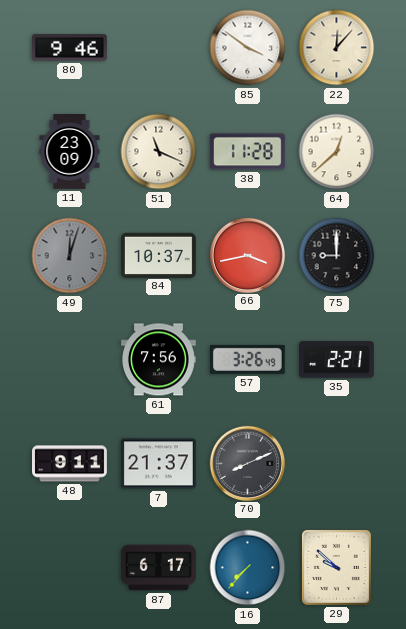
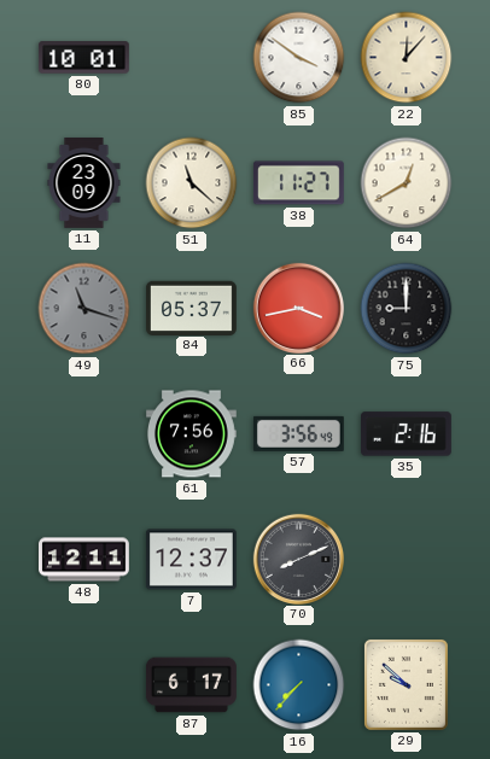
80: 9:46 -> 10:01
51: 11:19 -> 11:22
38: 11:28 -> 11:27
64: 12:38 -> 12:40
49: 12:03 -> 11:18
84: 10:37 -> 05:37
57: 3:26 -> 3:56
35: 2:21 -> 2:16
48: 9:11 -> 12:11
7: 21:37 -> 12:37
